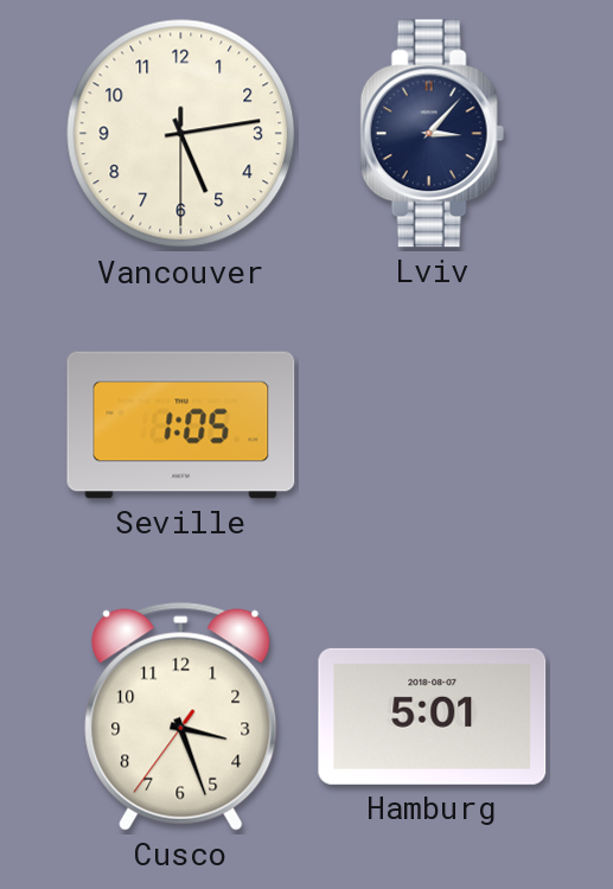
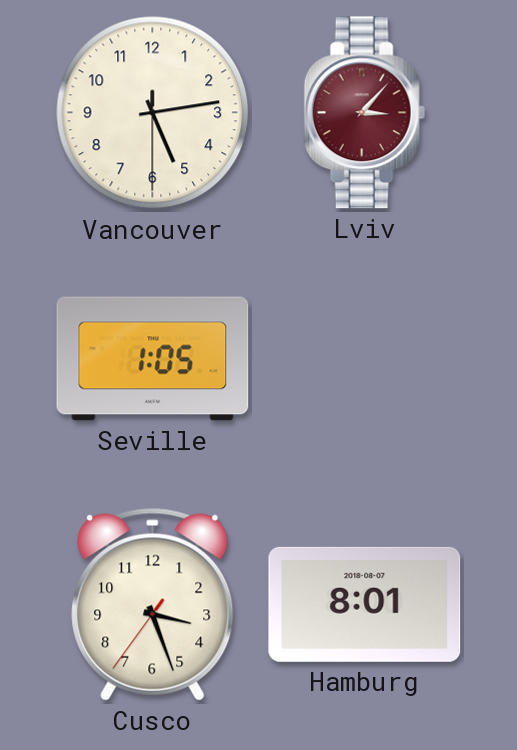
Lviv dial: navy -> burgundy
Hamburg: 5:01 -> 8:01
